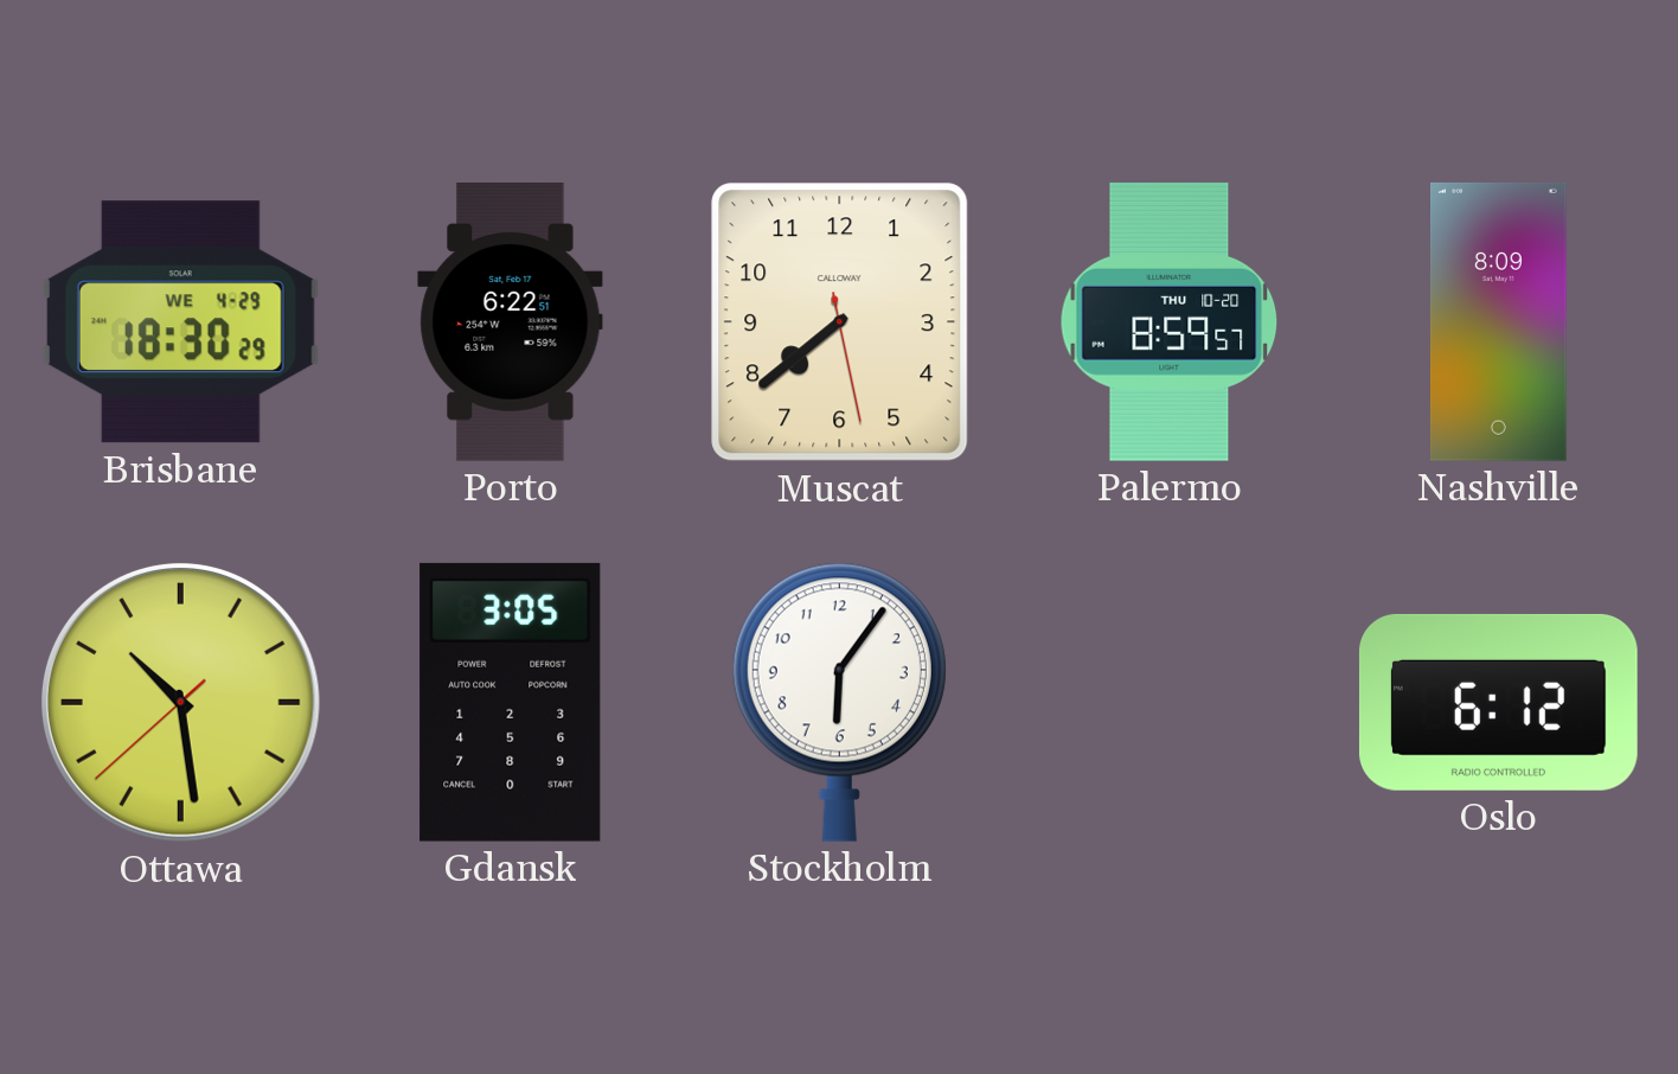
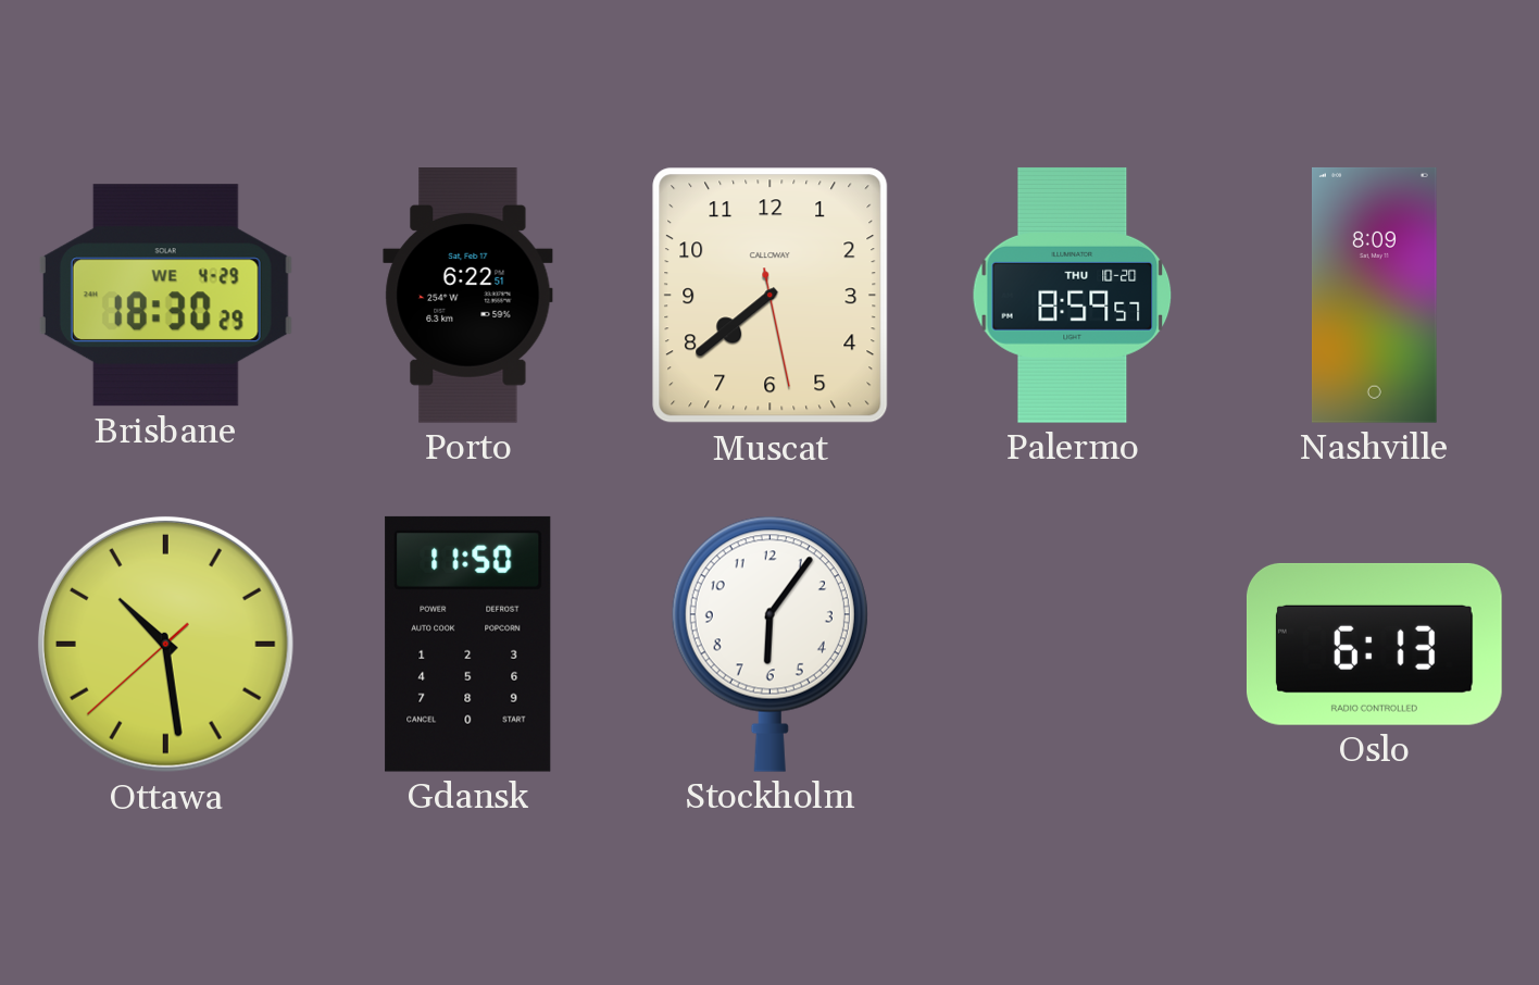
Gdansk: 3:05 -> 11:50
Oslo: 6:12 -> 6:13
